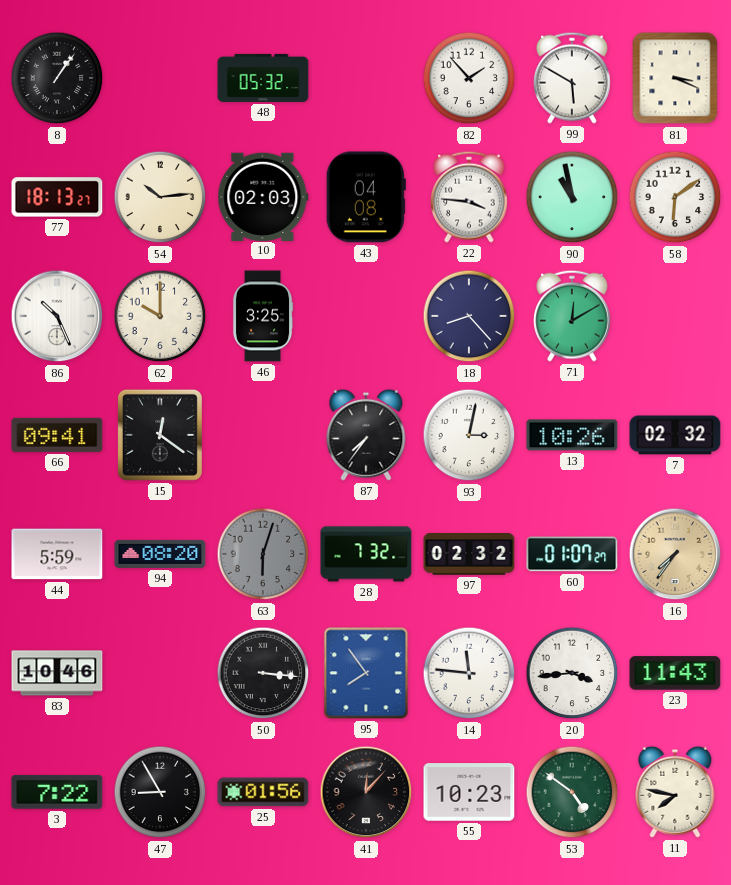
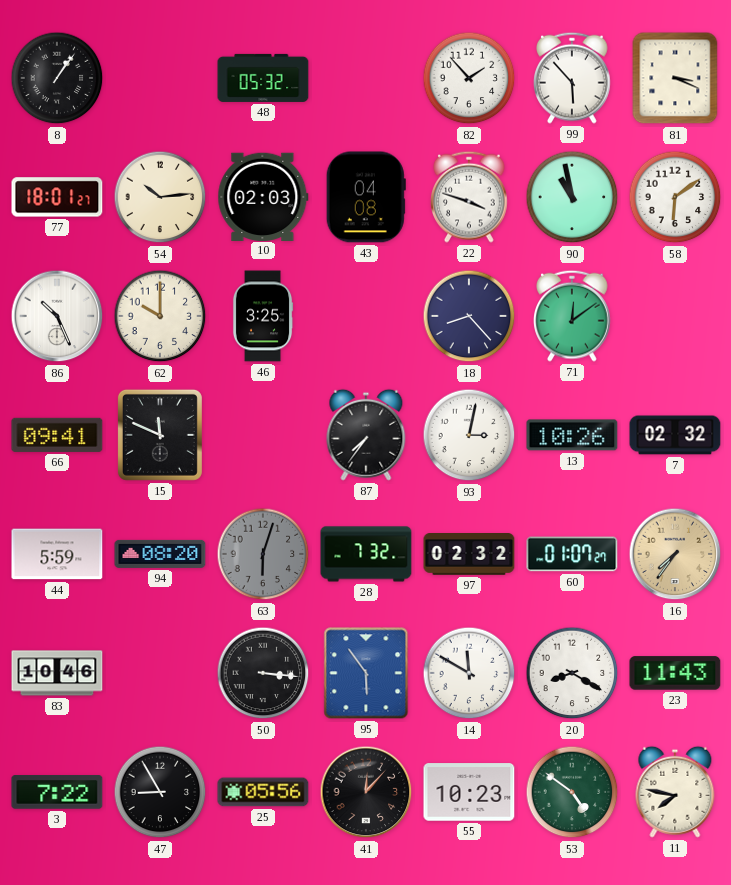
99: 5:50 -> 5:53
77: 18:13 -> 18:01
22: 3:46 -> 3:48
71: 12:10 -> 12:09
15: 12:21 -> 11:49
95: 7:54 -> 5:54
14: 11:46 -> 11:50
20: 3:44 -> 8:20
25: 01:56 -> 05:56
